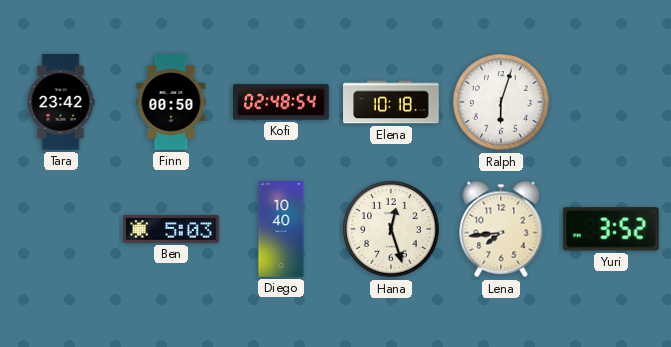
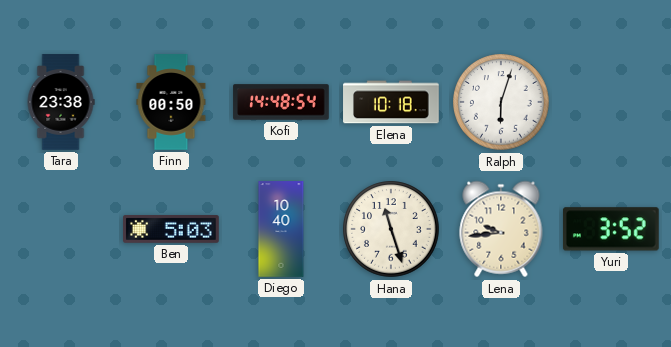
Tara: 23:42 -> 23:38
Kofi: 02:48 -> 14:48
Hana: 12:27 -> 11:27
Lena: 7:44 -> 9:44
